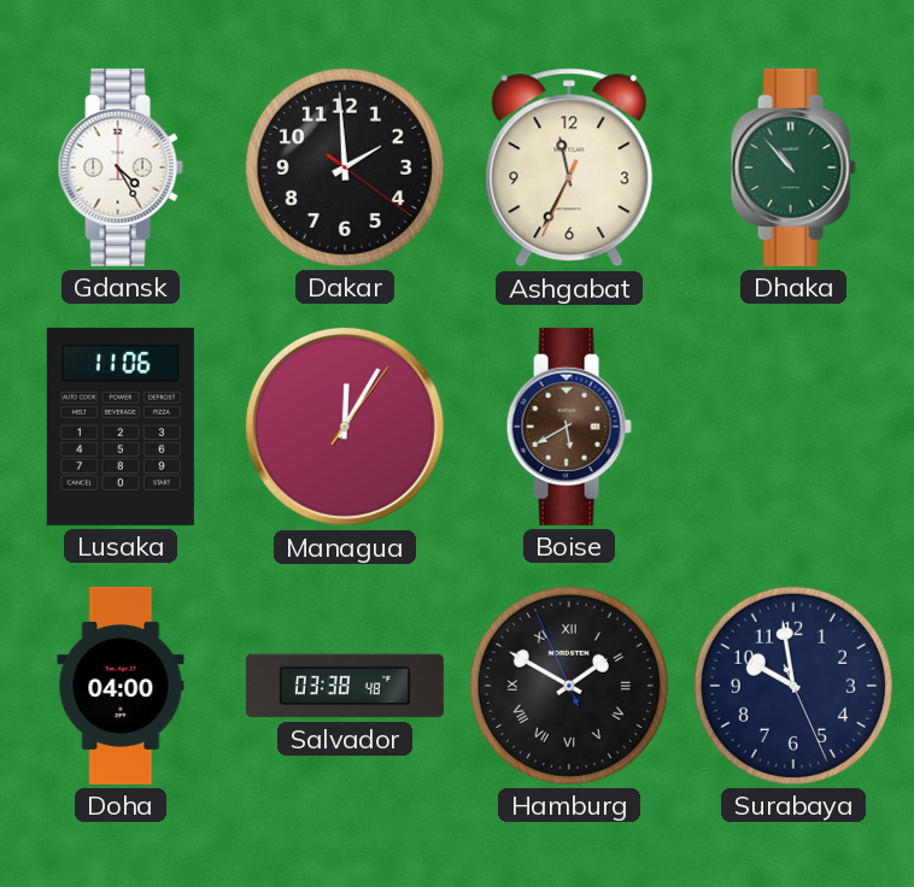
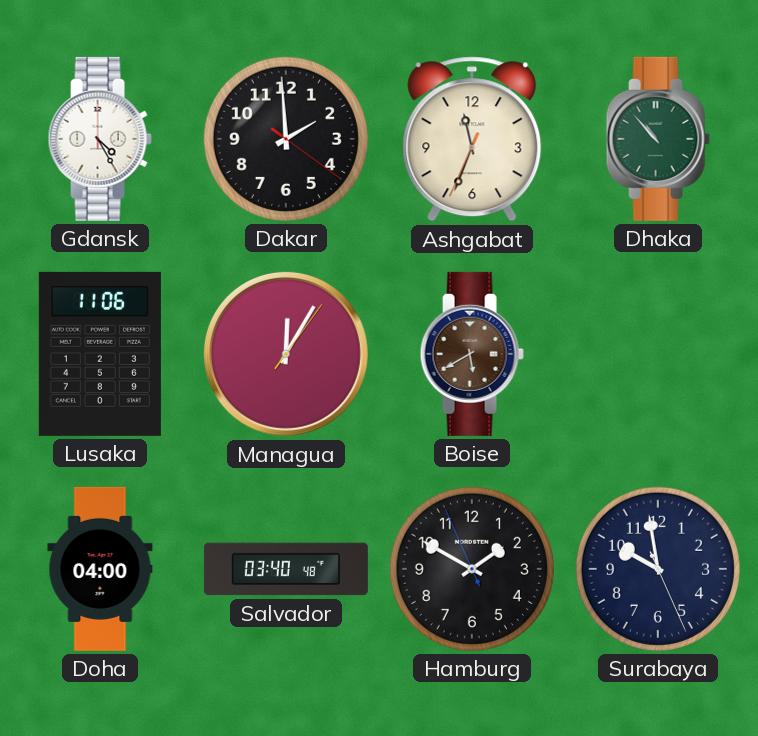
Ashgabat: 11:34 -> 11:33
Salvador: 03:38 -> 03:40
Hamburg numerals: Roman -> Arabic
